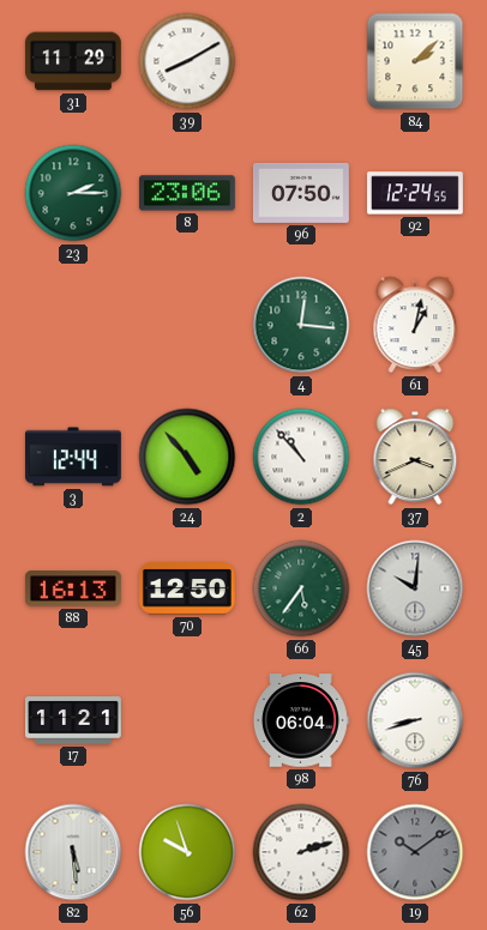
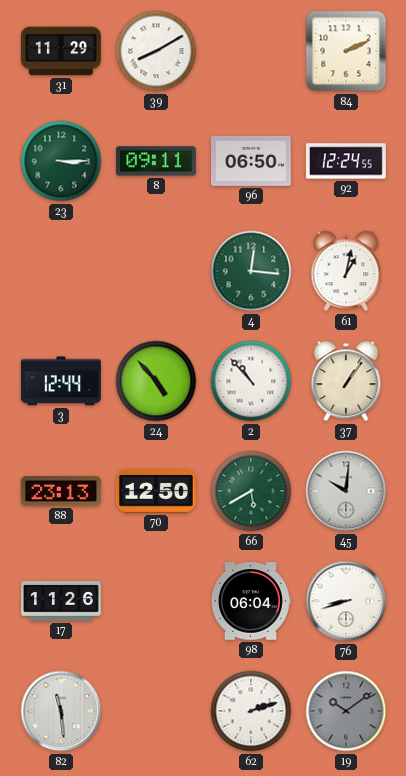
84: 2:08 -> 2:11
23: 2:15 -> 3:15
8: 23:06 -> 09:11
96: 07:50 -> 06:50
37: 3:41 -> 1:06
88: 16:13 -> 23:13
66: 5:36 -> 5:40
17: 11:21 -> 11:26
82: 5:29 -> 11:29
56: 9:57 -> none
